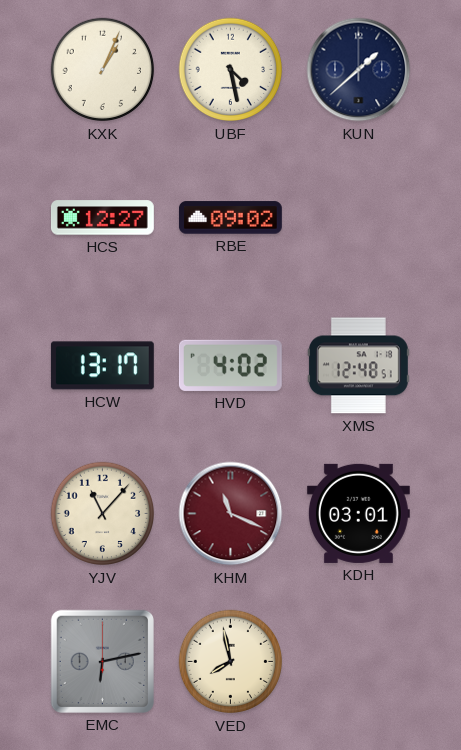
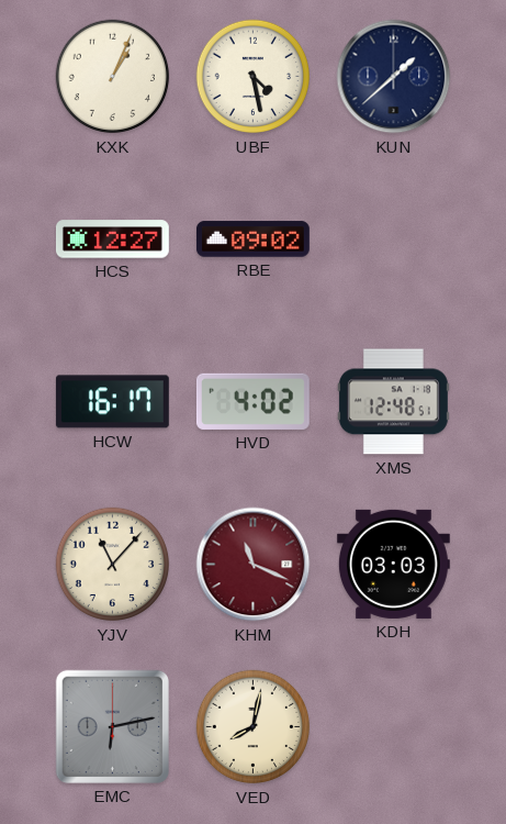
HCW: 13:17 -> 16:17
KDH: 03:01 -> 03:03
VED: 7:58 -> 8:02
